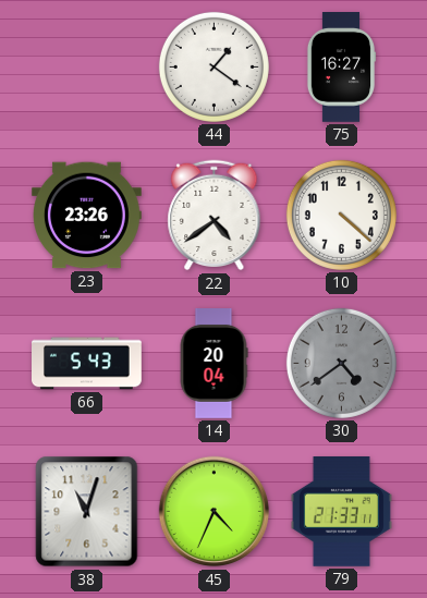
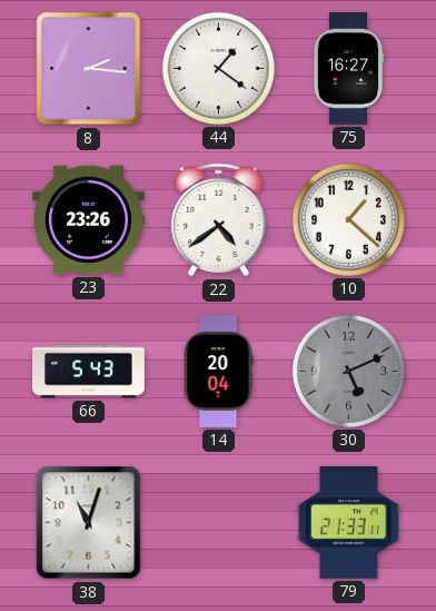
8: none -> 2:16
10: 4:22 -> 1:22
30: 4:39 -> 5:11
45: 4:34 -> none
